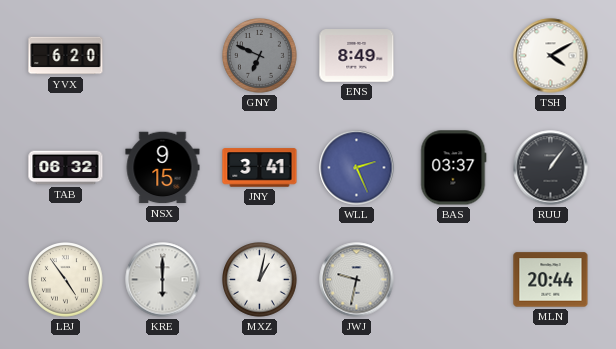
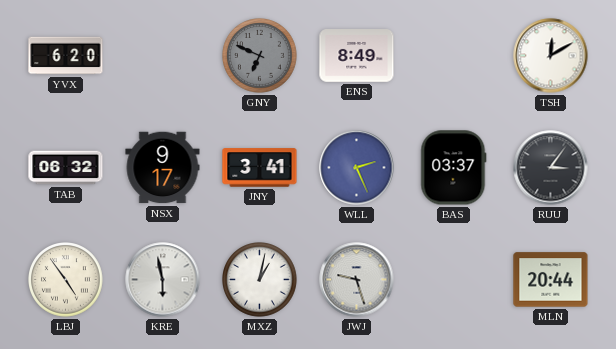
TSH: 4:10 -> 12:10
NSX: 9:15 -> 9:17
RUU: 1:06 -> 3:06
KRE: 6:00 -> 5:58
JWJ: 9:32 -> 9:27
